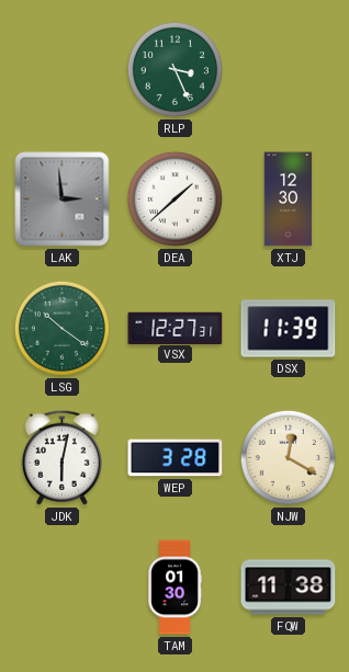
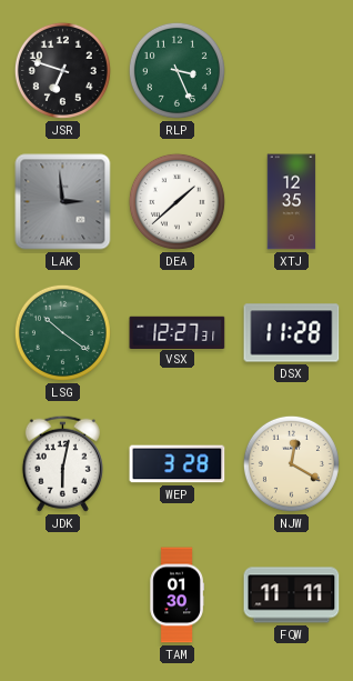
JSR: none -> 6:48
XTJ: 12:30 -> 12:35
DSX: 11:39 -> 11:28
FQW: 11:38 -> 11:11
